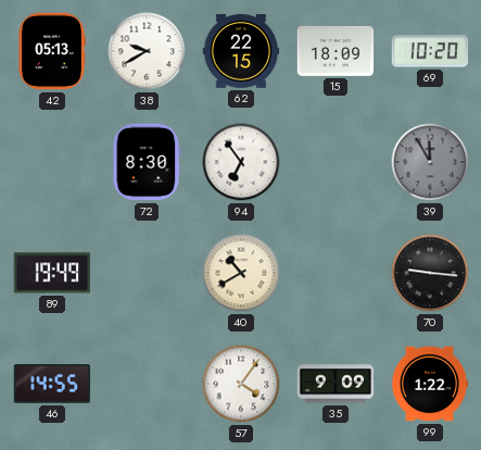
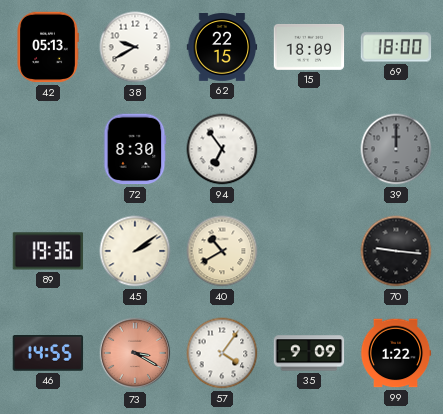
69: 10:20 -> 18:00
39: 11:55 -> 12:00
89: 19:49 -> 19:36
45: none -> 2:09
73: none -> 3:20
